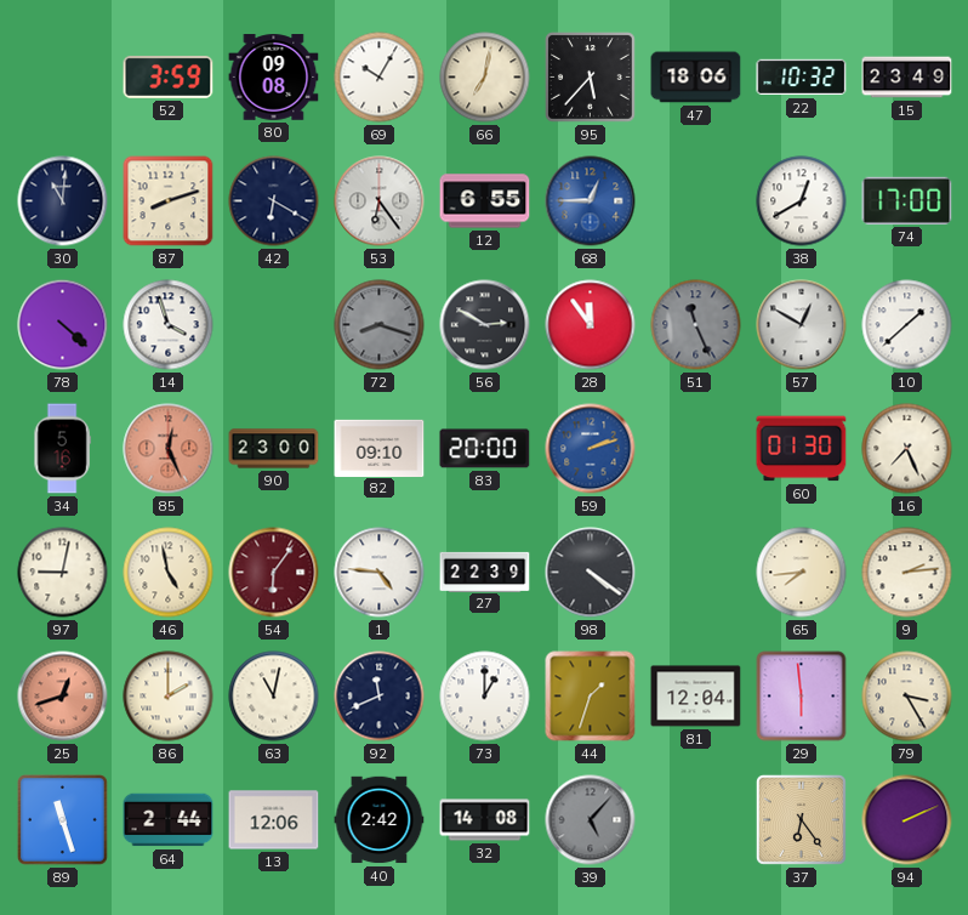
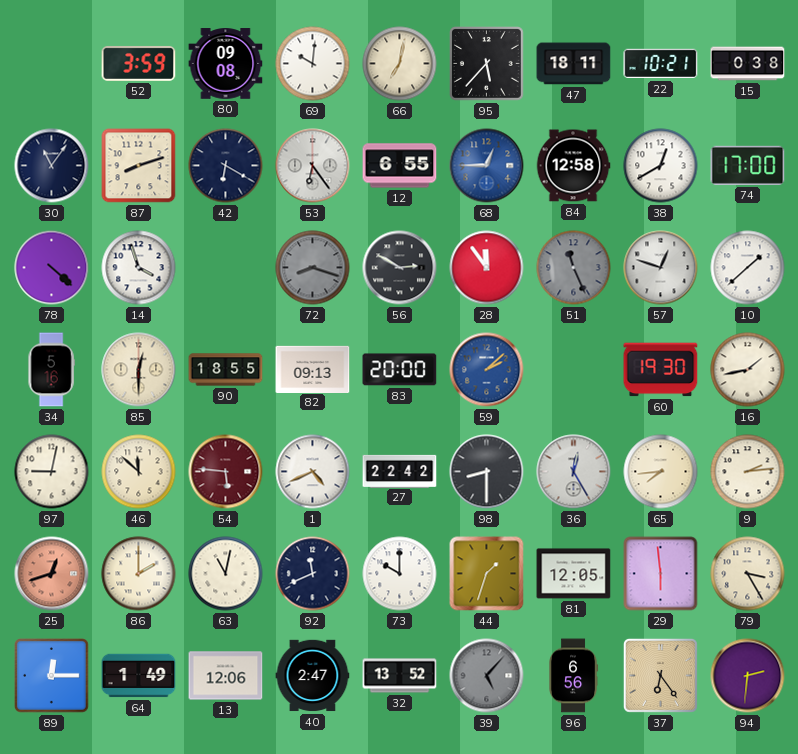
69: 10:05 -> 10:01
47: 18:06 -> 18:11
22: 10:32 -> 10:21
15: 23:49 -> 0:38
30: 11:01 -> 11:06
84: none -> 12:58
57: 12:50 -> 12:48
85: 12:26 -> 12:30
85 dial: salmon -> cream
90: 23:00 -> 18:55
82: 09:10 -> 09:13
59: 2:12 -> 2:08
60: 01:30 -> 19:30
16: 7:26 -> 1:43
46: 4:58 -> 11:52
54: 6:06 -> 5:46
1: 4:46 -> 4:41
27: 22:39 -> 22:42
98: 4:21 -> 8:30
36: none -> 12:25
73: 1:00 -> 10:00
81: 12:04 -> 12:05
89: 11:27 -> 12:15
64: 2:44 -> 1:49
40: 2:42 -> 2:47
32: 14:08 -> 13:52
96: none -> 6:56
94: 2:11 -> 2:31
